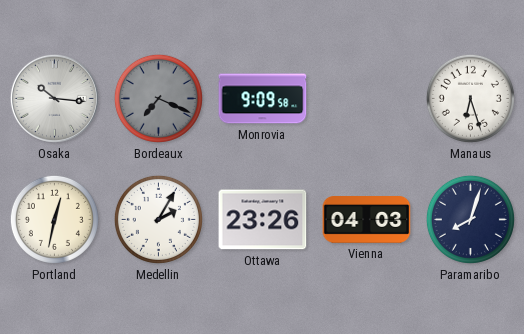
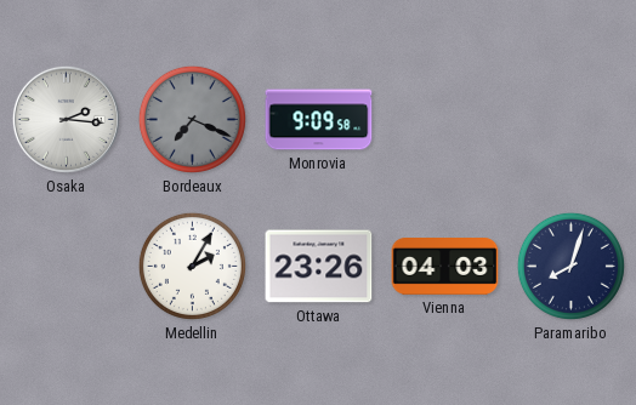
Osaka: 10:16 -> 2:16
Manaus: 6:27 -> none
Portland: 12:32 -> none
